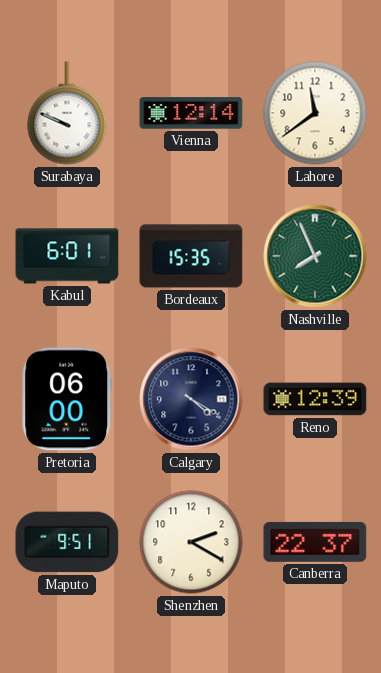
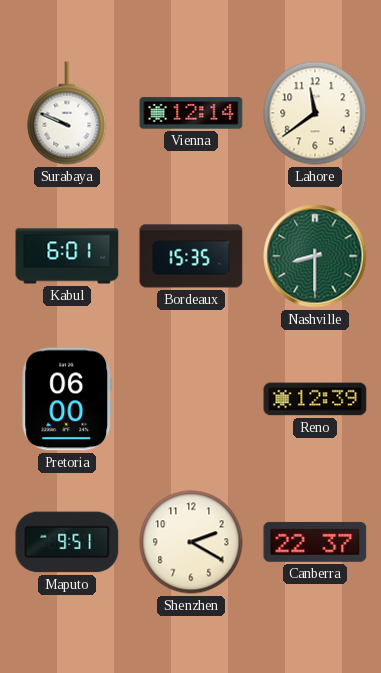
Nashville: 7:56 -> 8:30
Calgary: 4:20 -> none
